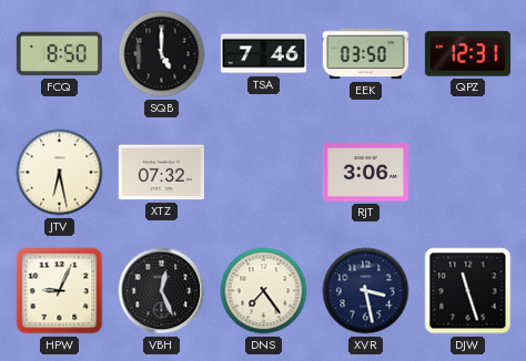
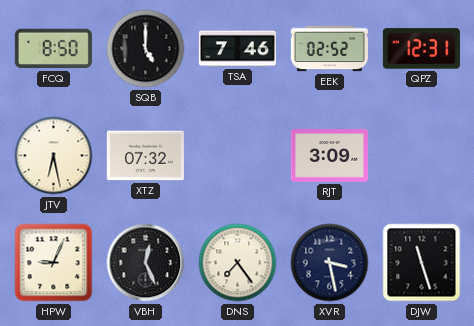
EEK: 03:50 -> 02:52
RJT: 3:06 -> 3:09
